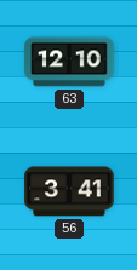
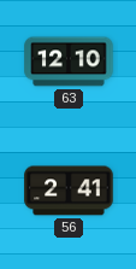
56: 3:41 -> 2:41
